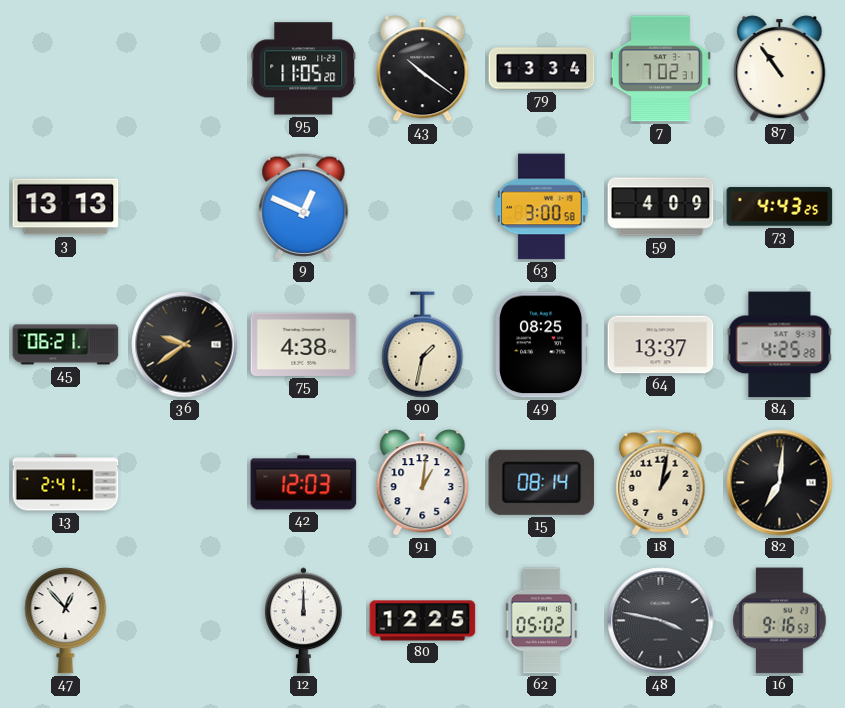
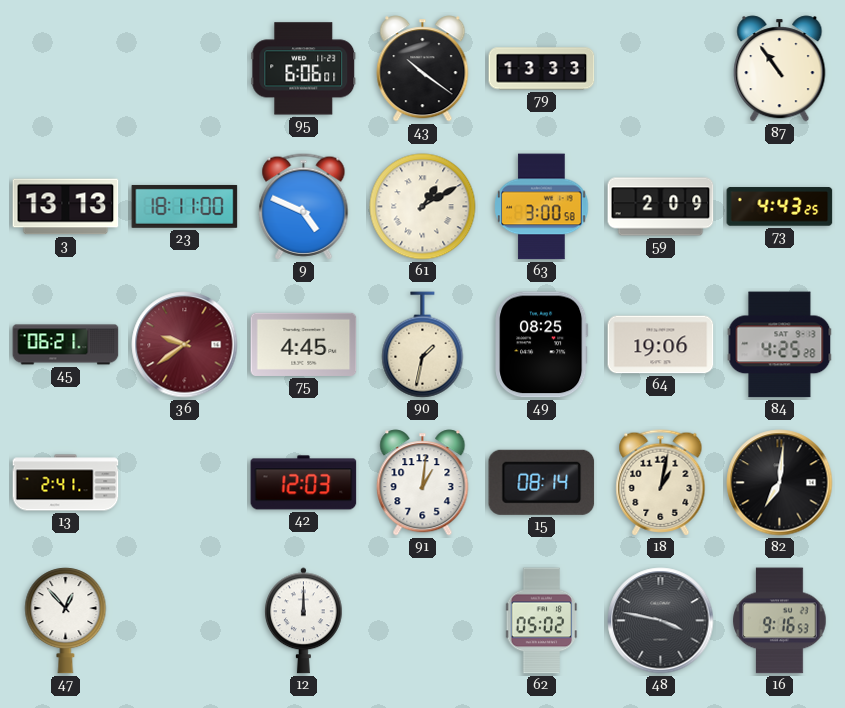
95: 11:05 -> 6:06
79: 13:34 -> 13:33
7: 7:02 -> none
23: none -> 18:11
9: 12:49 -> 4:49
61: none -> 1:10
59: 4:09 -> 2:09
36 dial: black -> burgundy
75: 4:38 -> 4:45
64: 13:37 -> 19:06
80: 12:25 -> none
